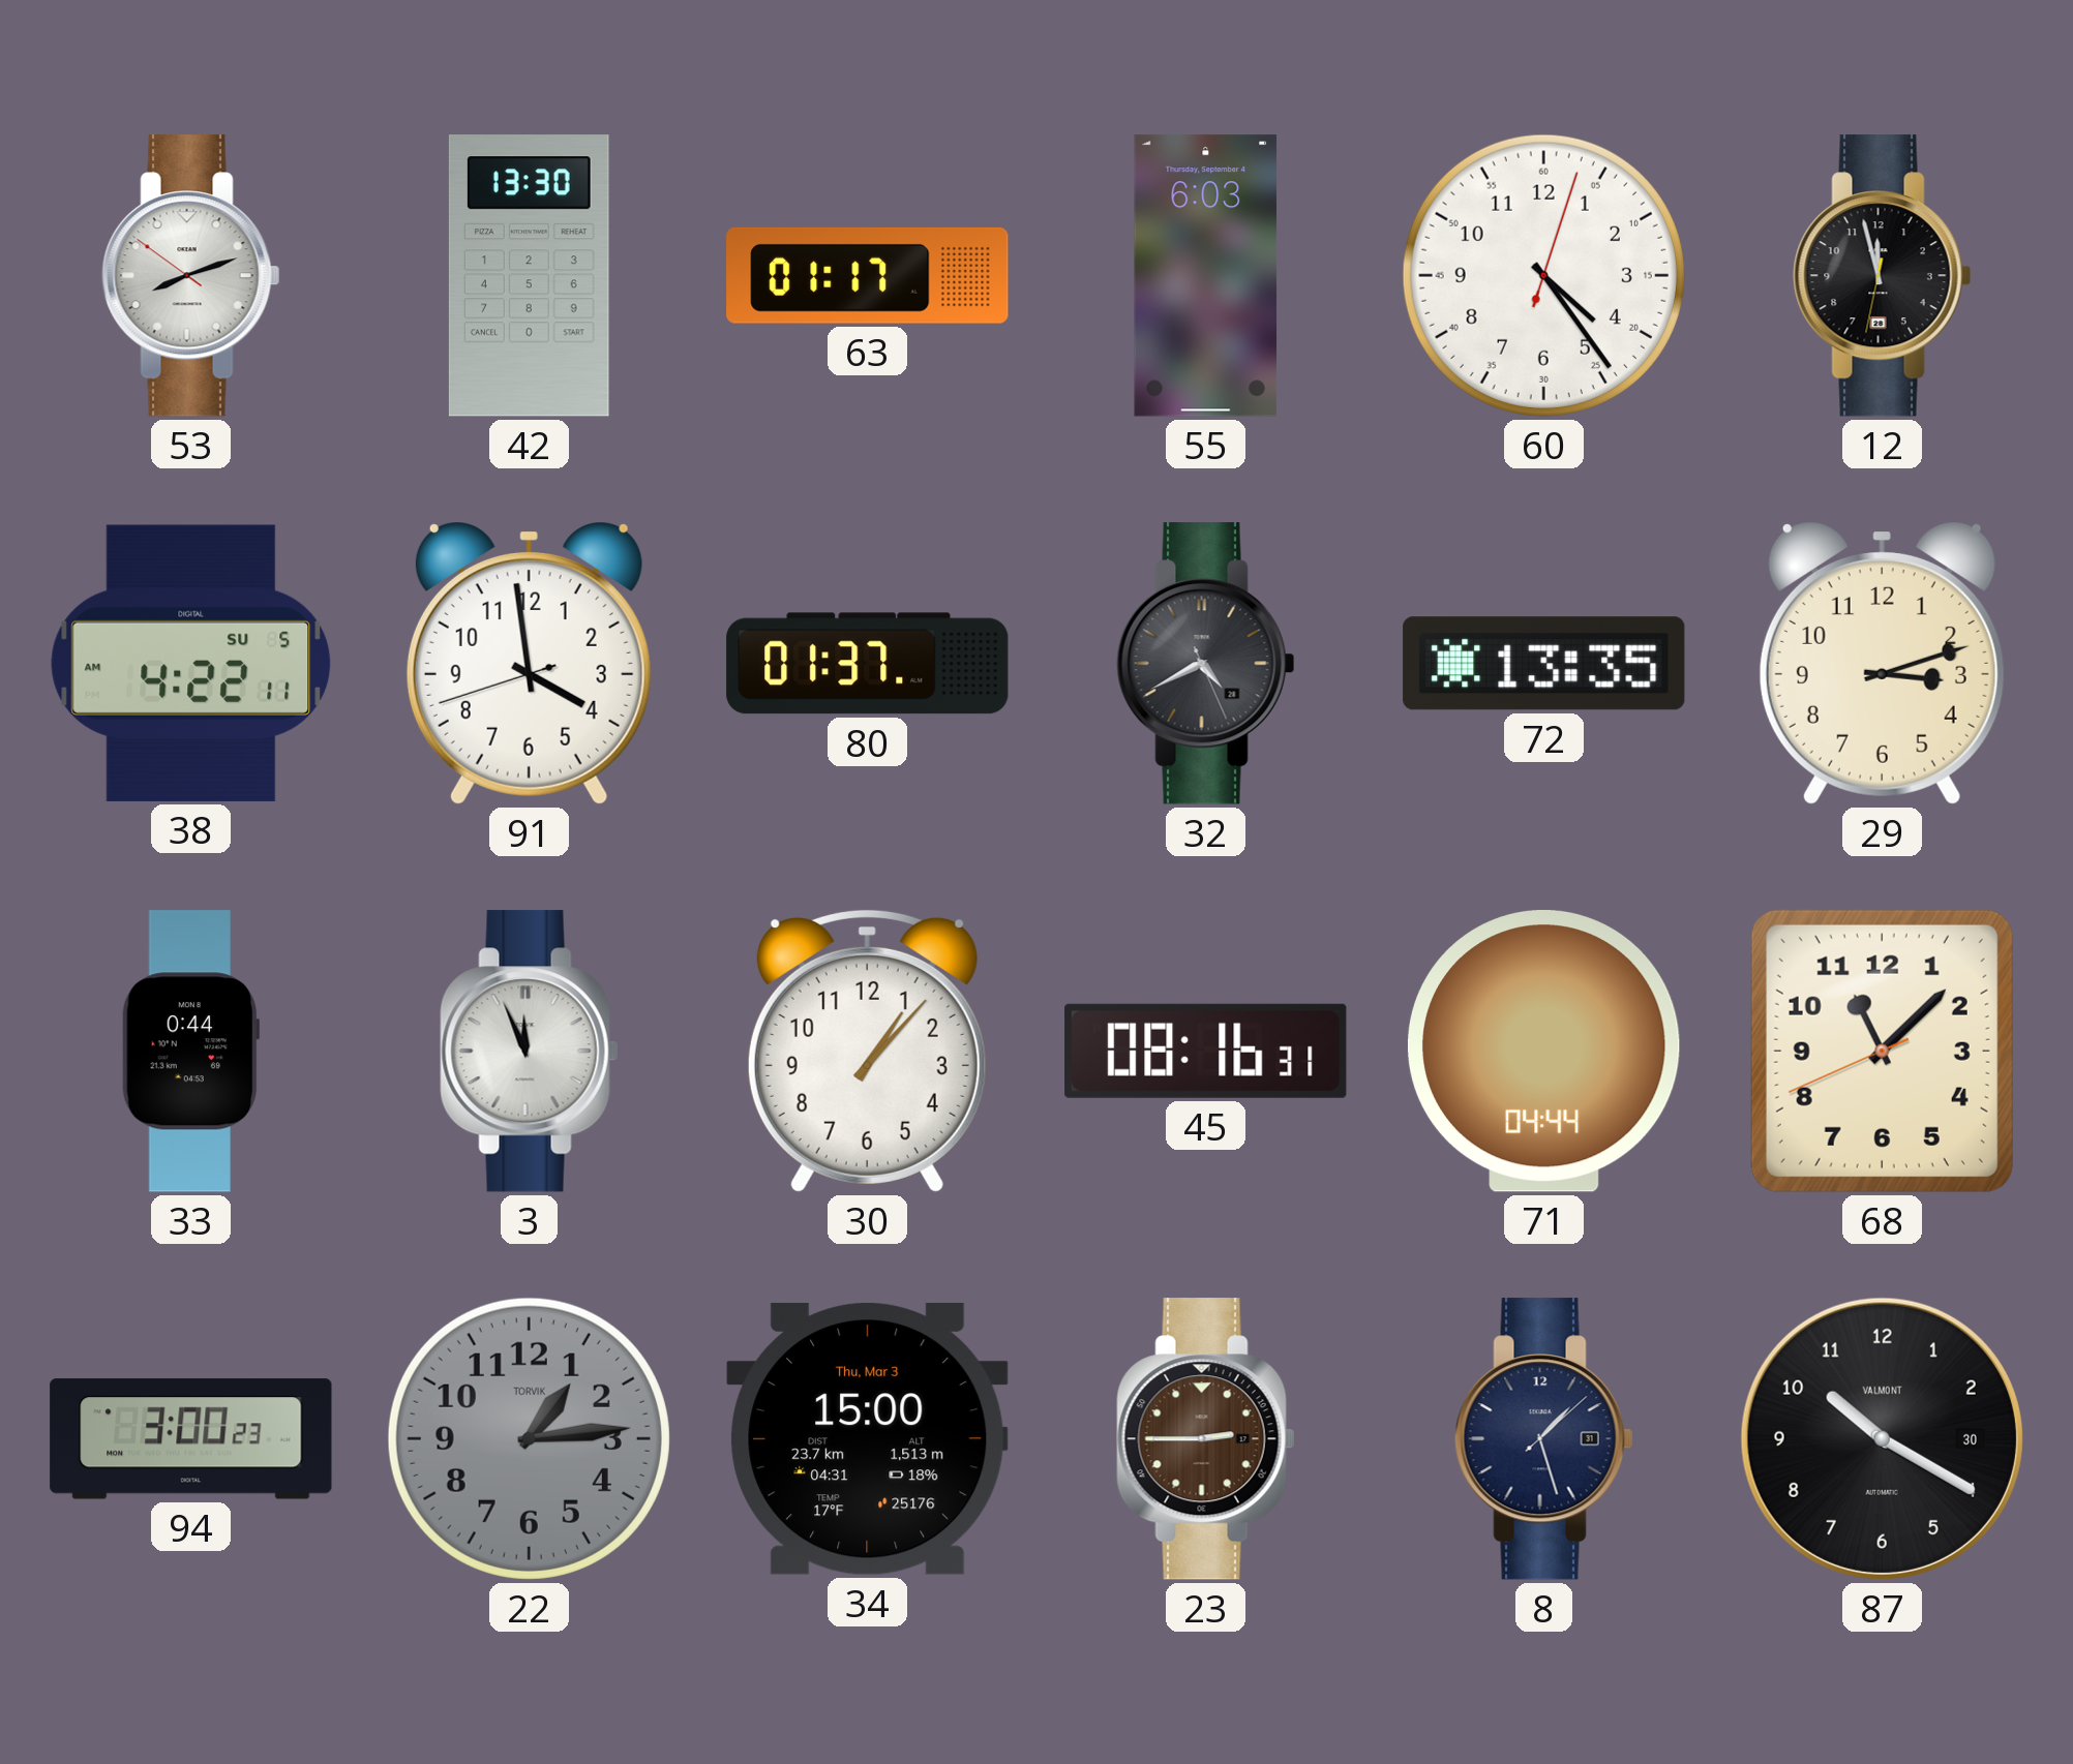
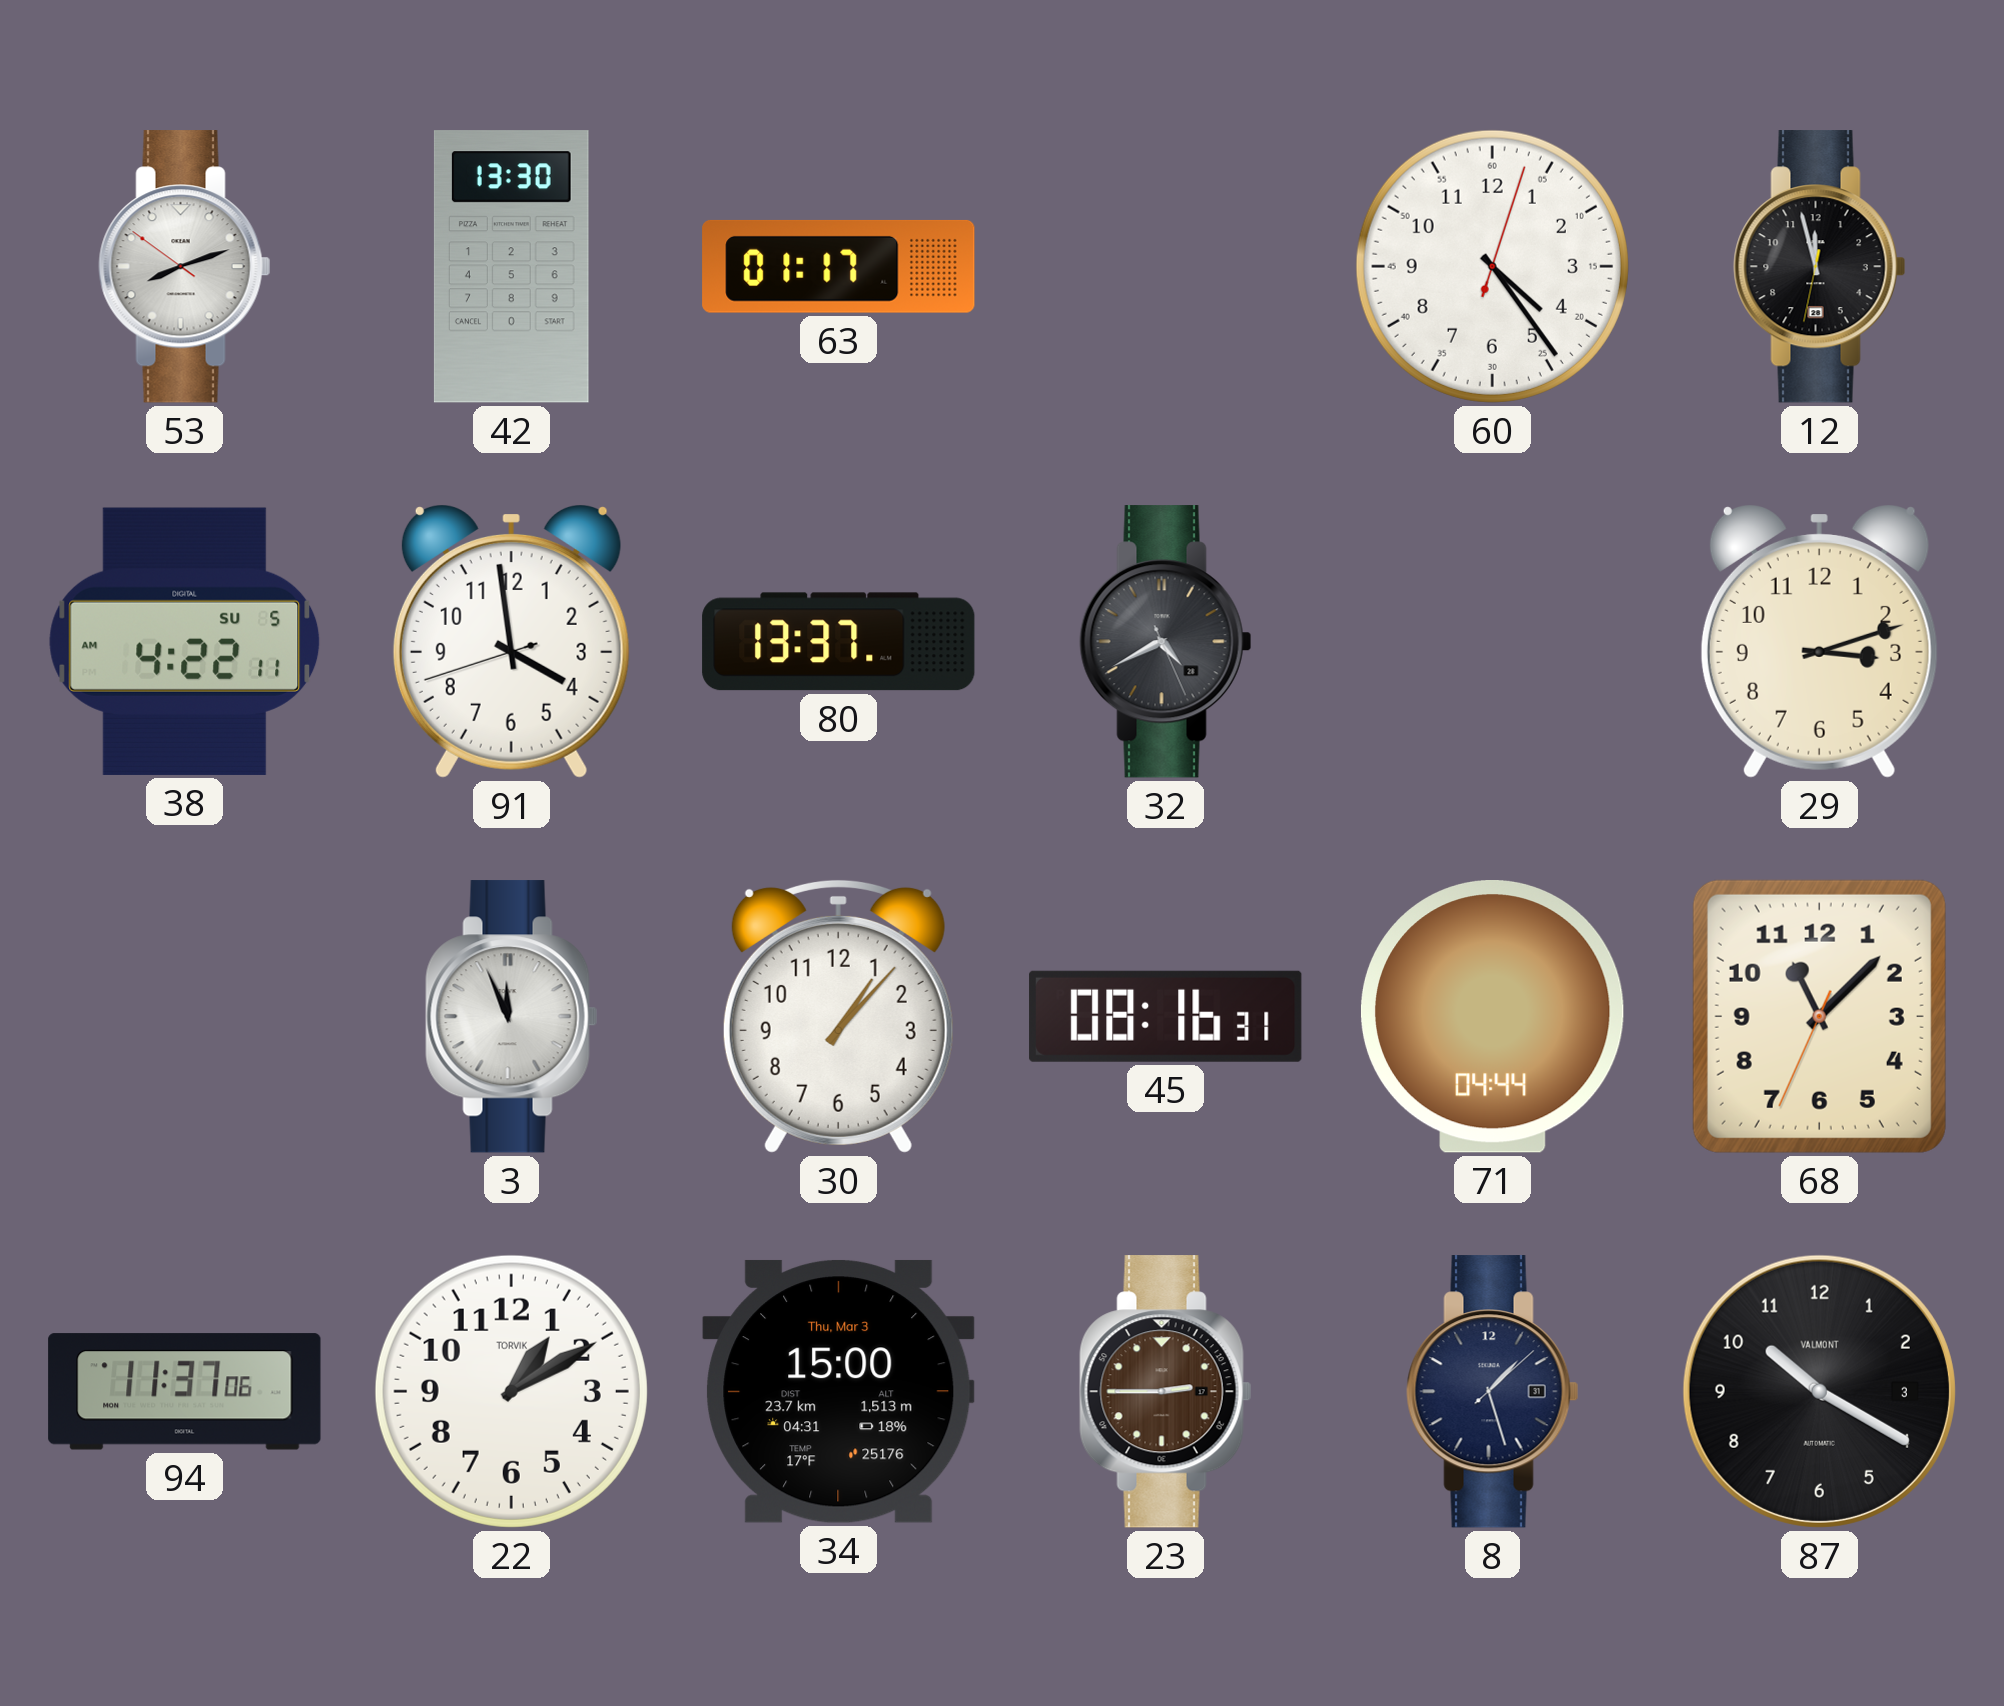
55: 6:03 -> none
80: 01:37 -> 13:37
72: 13:35 -> none
33: 0:44 -> none
68: 11:07:41 -> 11:07:34
94: 3:00 -> 11:37
22: 1:14 -> 1:10
22 dial: grey -> white
87 date: 30 -> 3
